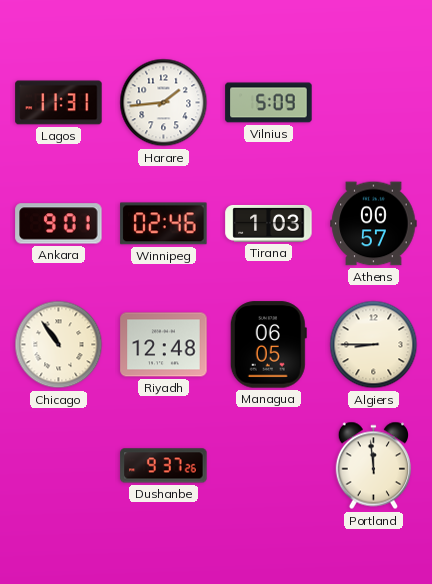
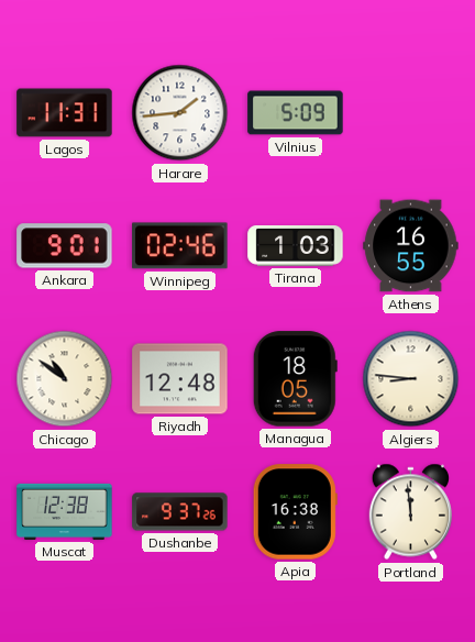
Athens: 00:57 -> 16:55
Chicago: 10:54 -> 10:51
Managua: 06:05 -> 18:05
Algiers: 8:45 -> 8:46
Muscat: none -> 12:38
Apia: none -> 16:38
